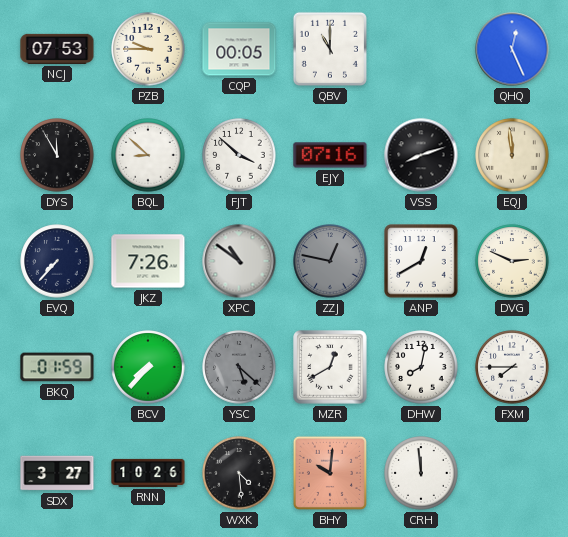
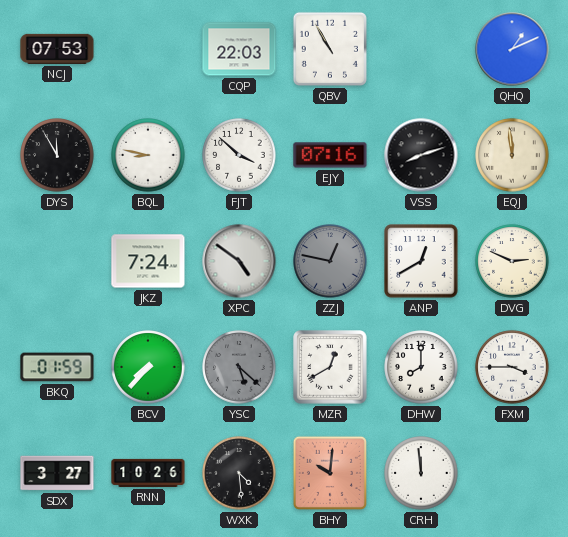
PZB: 9:45 -> none
CQP: 00:05 -> 22:03
QBV: 11:00 -> 10:55
QHQ: 12:26 -> 1:11
BQL: 8:52 -> 8:47
EVQ: 7:37 -> none
JKZ: 7:26 -> 7:24
XPC: 10:51 -> 4:51
DHW: 8:02 -> 8:00
FXM: 7:45 -> 3:45
